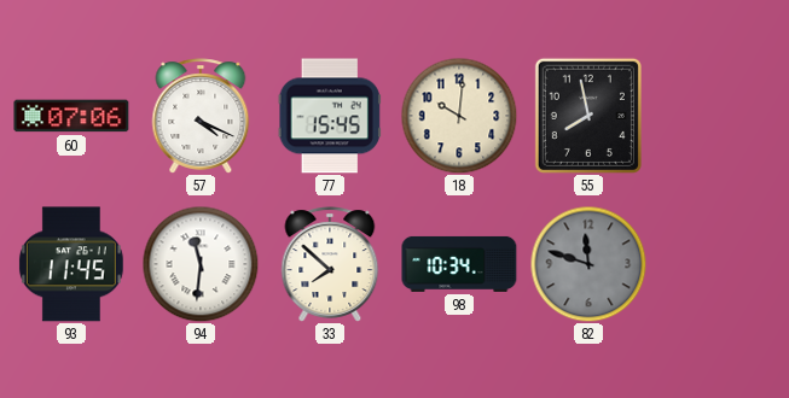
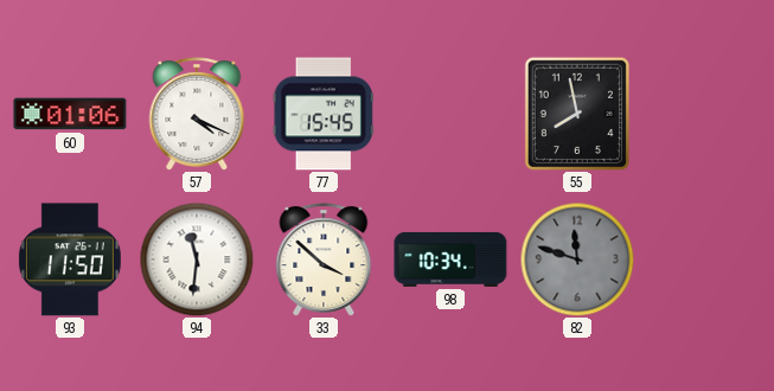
60: 07:06 -> 01:06
18: 10:01 -> none
93: 11:45 -> 11:50
33: 7:52 -> 3:52
